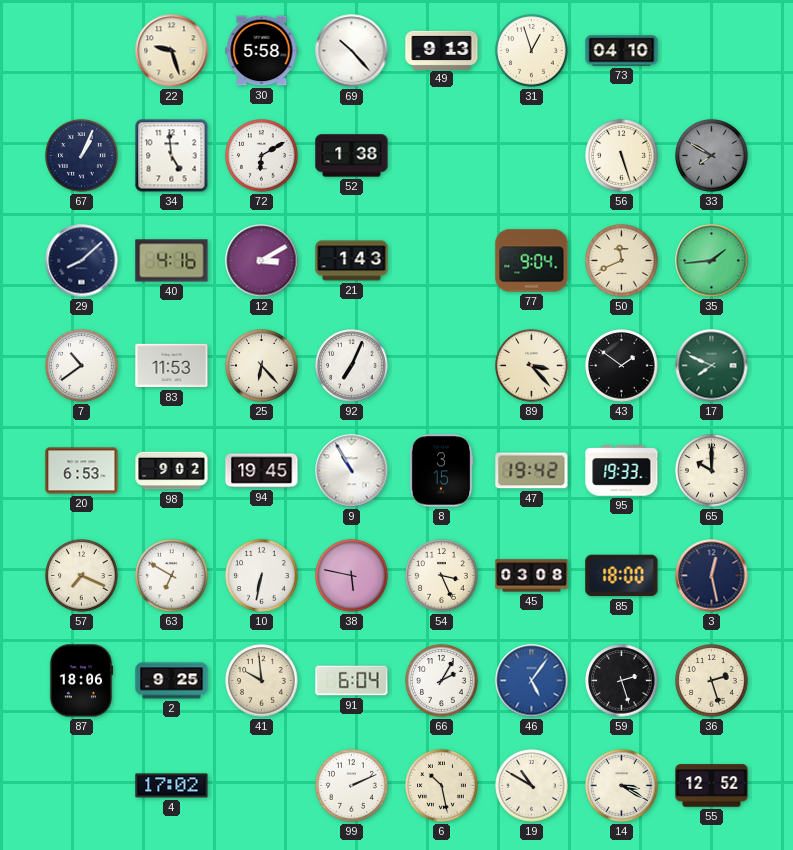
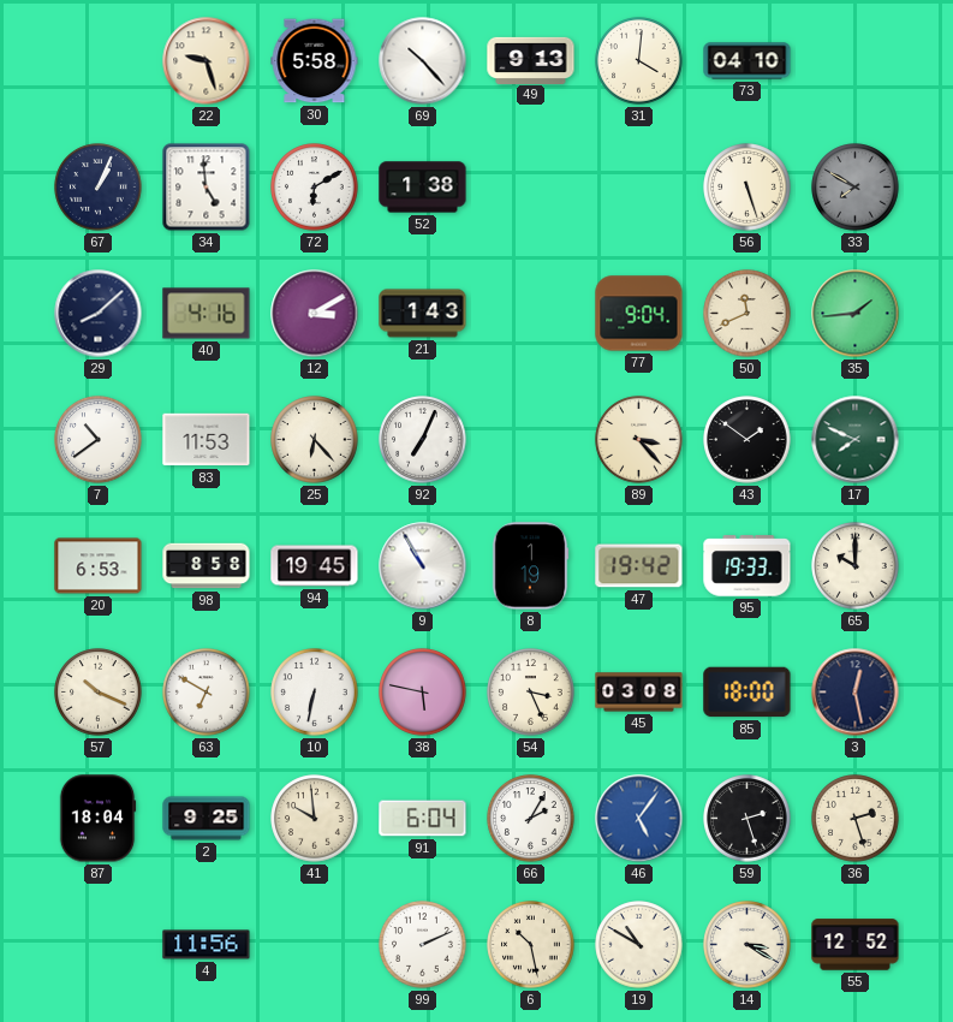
31: 12:57 -> 4:01
98: 9:02 -> 8:58
8: 3:15 -> 1:19
57: 7:19 -> 10:19
87: 18:06 -> 18:04
4: 17:02 -> 11:56
